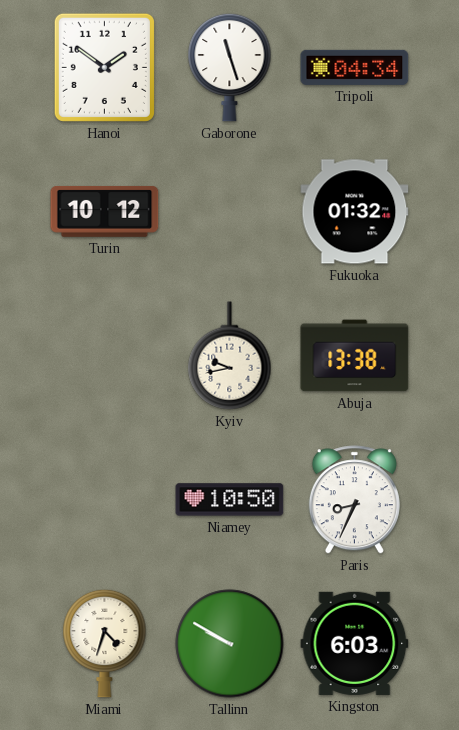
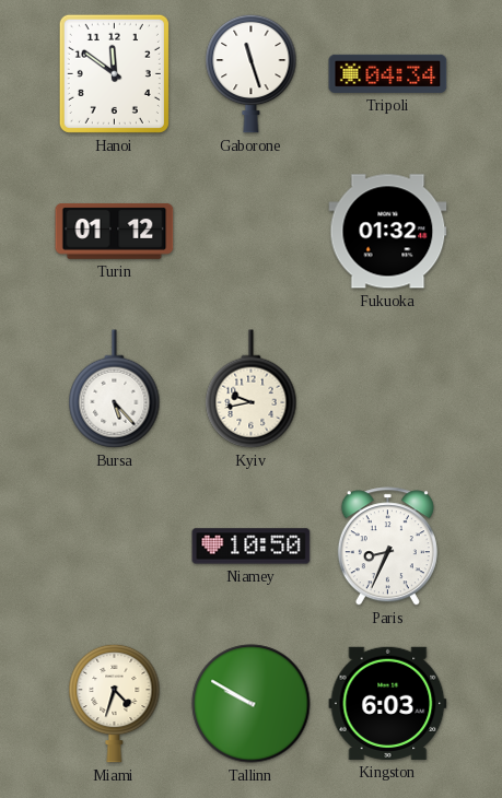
Hanoi: 1:51 -> 11:51
Turin: 10:12 -> 01:12
Bursa: none -> 5:23
Abuja: 13:38 -> none
